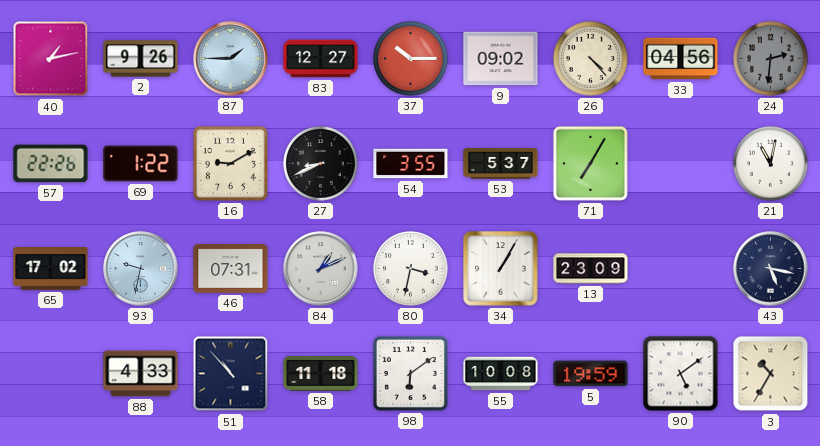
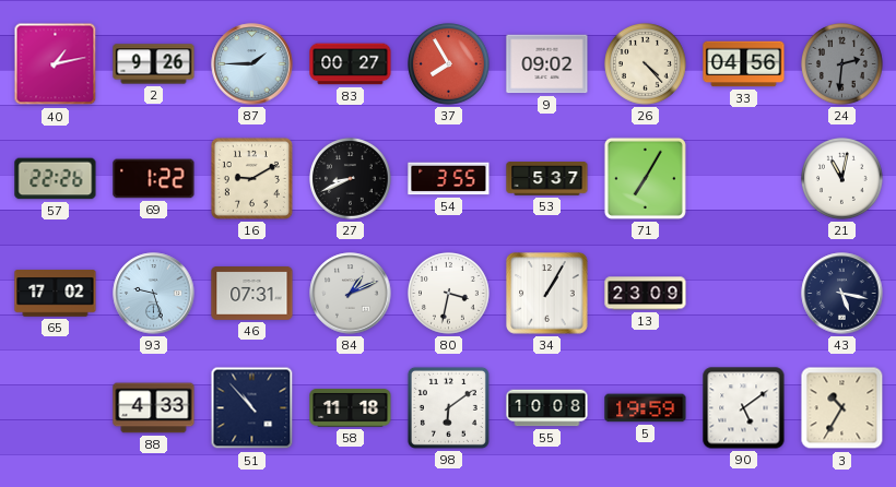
83: 12:27 -> 00:27
37: 10:15 -> 7:55
93: 9:32 -> 9:27
